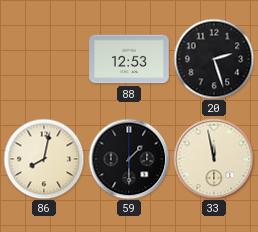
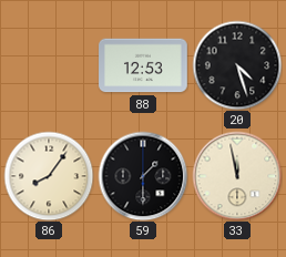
20: 2:27 -> 4:27
86: 8:02 -> 8:06
